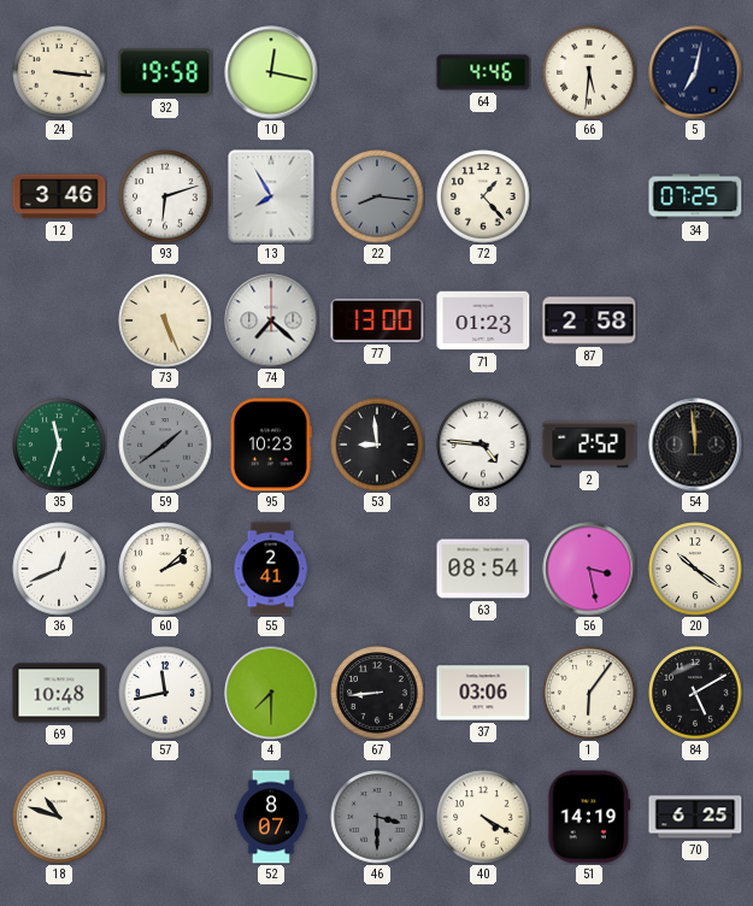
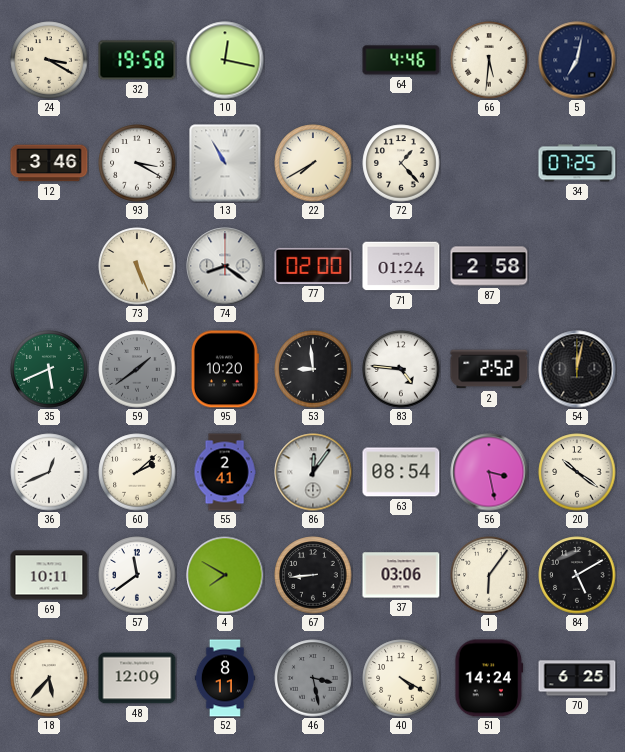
24: 3:16 -> 3:20
93: 6:12 -> 3:20
13: 7:55 -> 10:55
22: 8:16 -> 7:40
22 dial: grey -> cream
74: 7:22 -> 8:21
77: 13:00 -> 02:00
71: 01:23 -> 01:24
35: 11:33 -> 5:41
95: 10:23 -> 10:20
54: 11:59 -> 12:02
86: none -> 12:06
69: 10:48 -> 10:11
57: 11:43 -> 11:39
4: 7:30 -> 7:50
18: 10:48 -> 5:37
48: none -> 12:09
52: 8:07 -> 8:11
46: 3:30 -> 3:28
51: 14:19 -> 14:24
